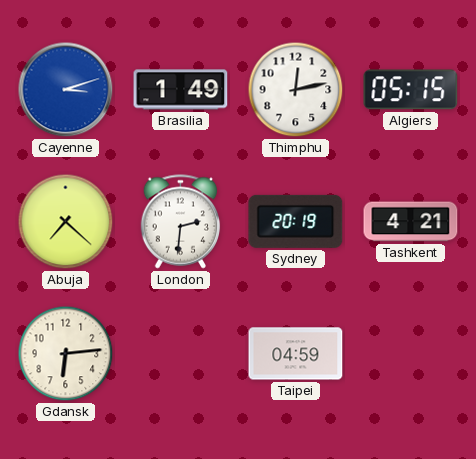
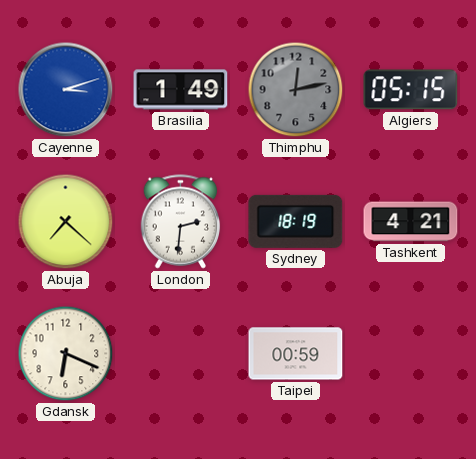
Thimphu dial: white -> grey
Sydney: 20:19 -> 18:19
Gdansk: 6:14 -> 6:19
Taipei: 04:59 -> 00:59
